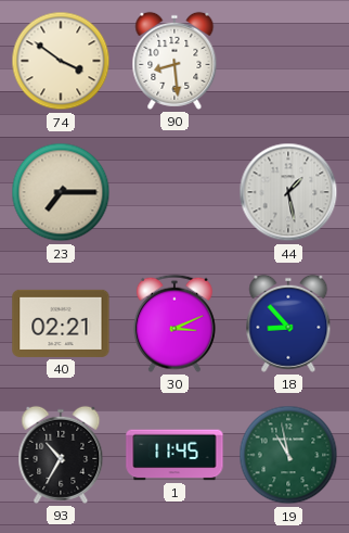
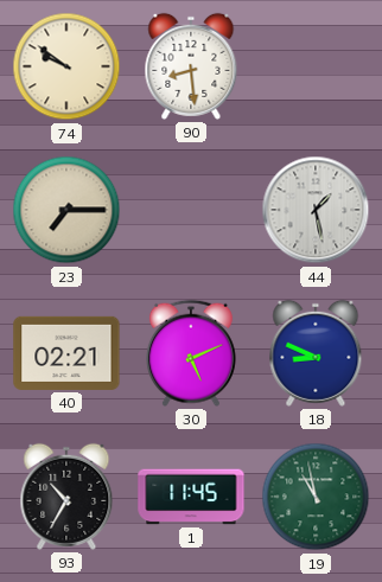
74: 3:51 -> 9:51
30: 3:11 -> 5:11
18: 8:53 -> 8:49
